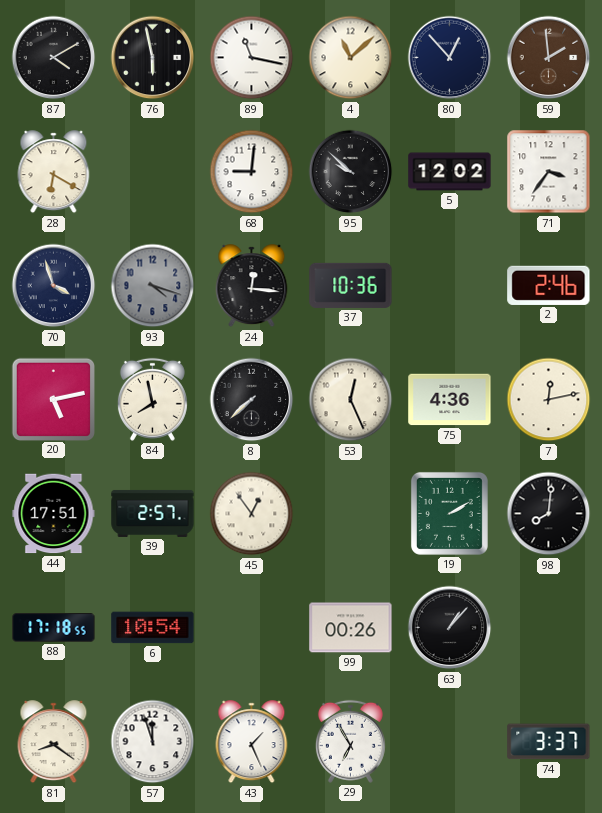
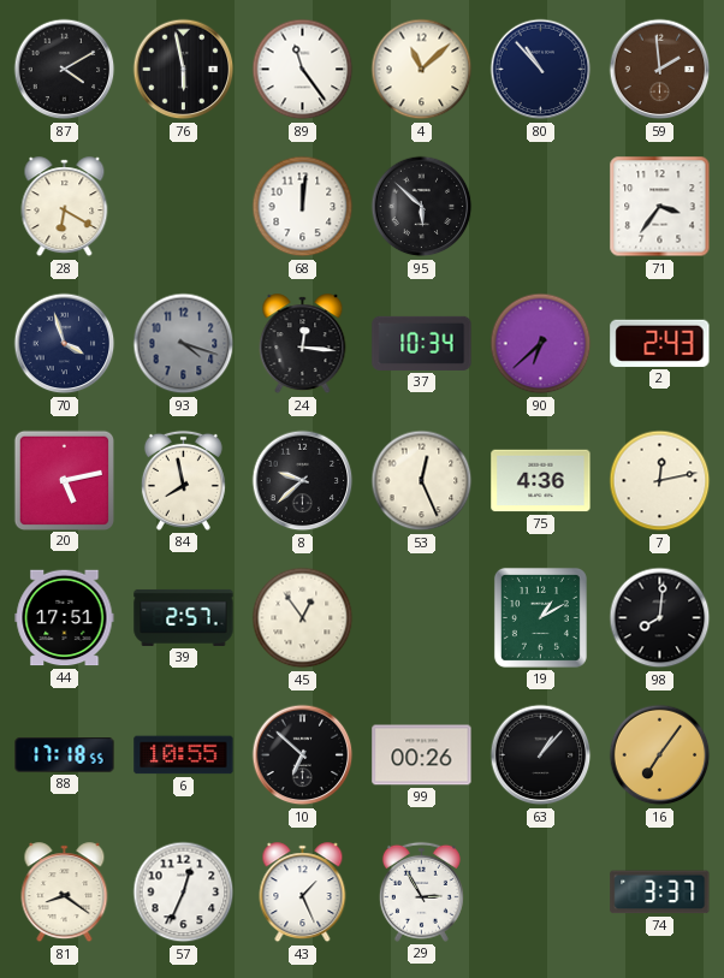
89: 11:17 -> 11:24
80: 12:53 -> 10:53
68: 9:01 -> 12:01
95: 9:52 -> 5:52
5: 12:02 -> none
37: 10:36 -> 10:34
90: none -> 6:38
2: 2:46 -> 2:43
8: 7:38 -> 9:38
19: 2:10 -> 1:10
6: 10:54 -> 10:55
10: none -> 6:52
16: none -> 7:06
57: 11:57 -> 12:34
29: 6:55 -> 2:55
